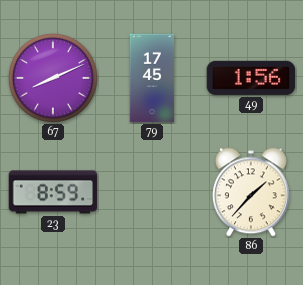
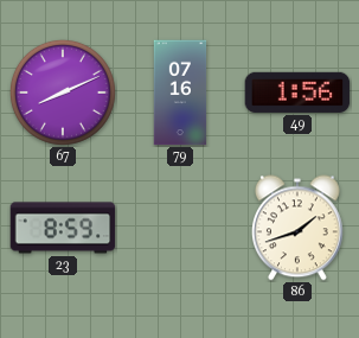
79: 17:45 -> 07:16
86: 1:37 -> 1:42
